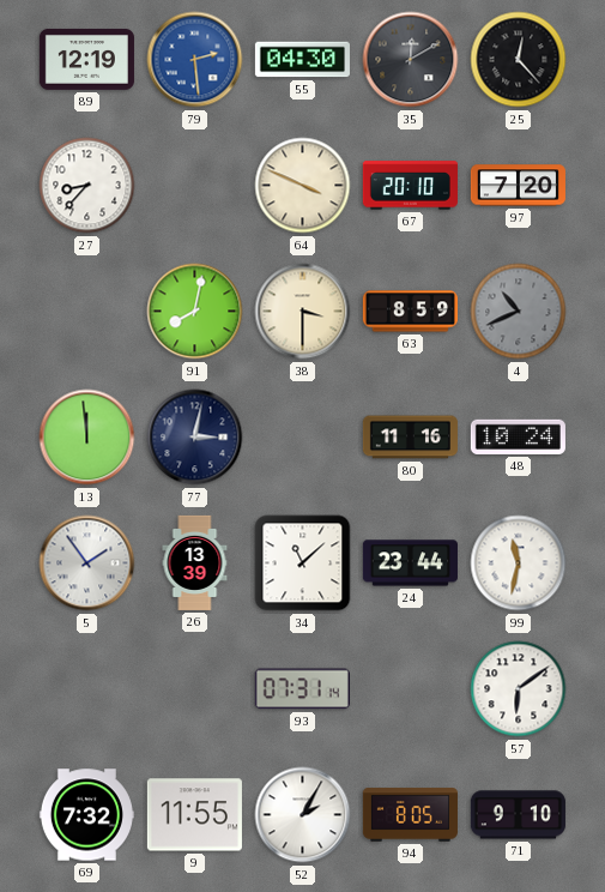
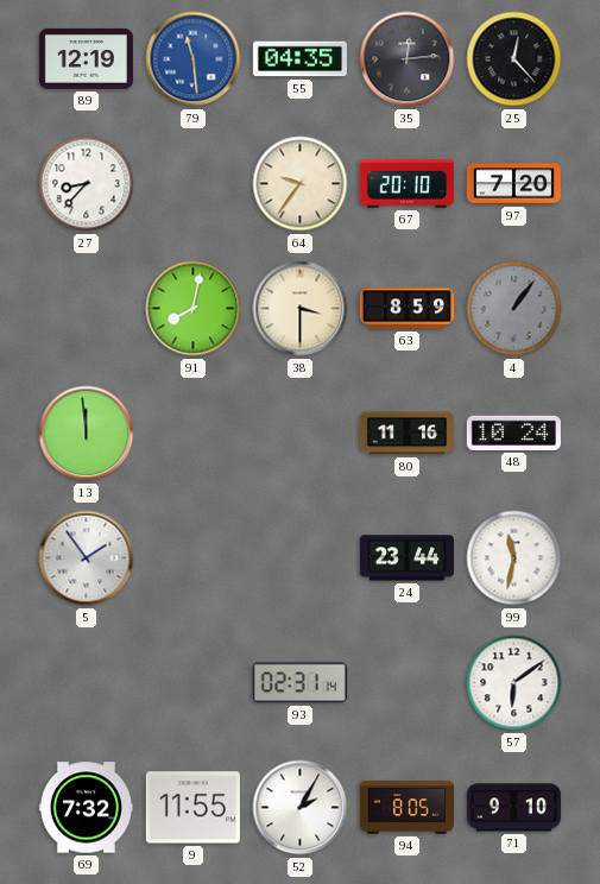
79: 2:29 -> 11:29
55: 04:30 -> 04:35
35: 12:10 -> 12:14
64: 3:49 -> 9:36
4: 10:41 -> 1:06
77: 3:02 -> none
26: 13:39 -> none
34: 11:08 -> none
93: 07:31 -> 02:31
